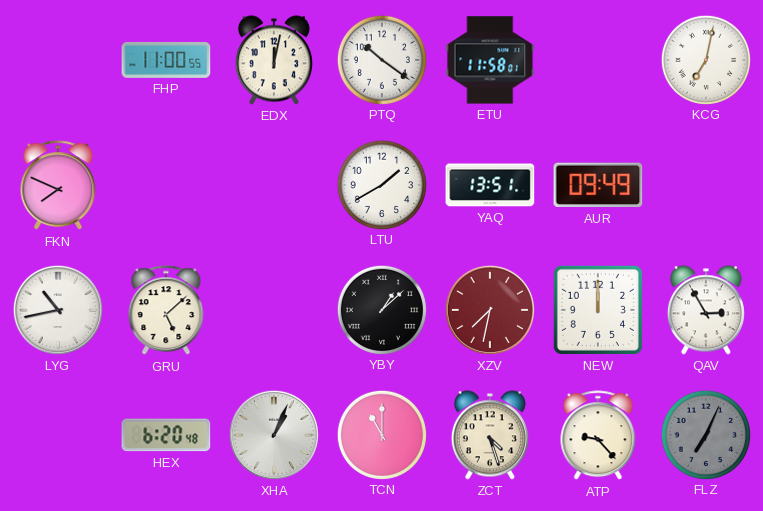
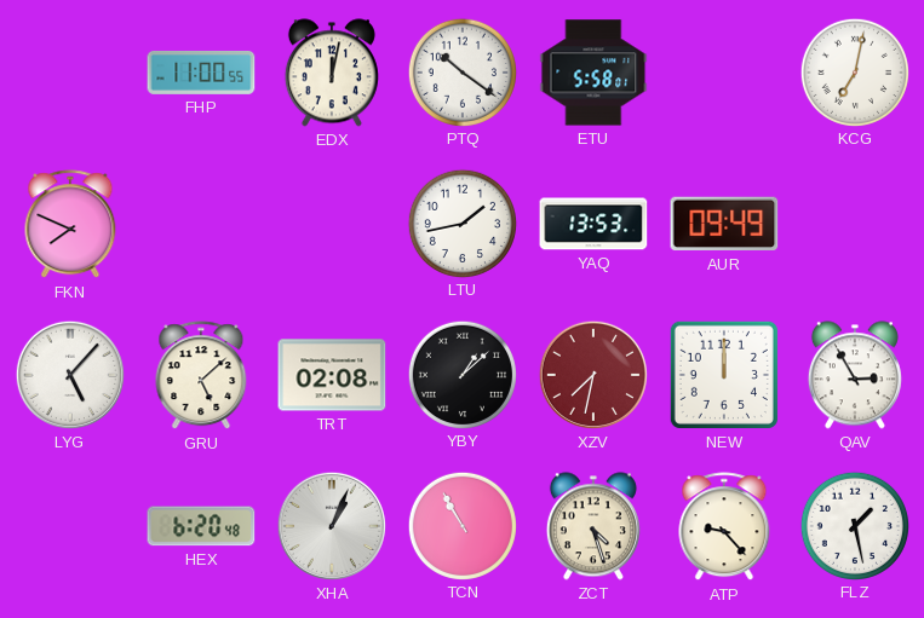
ETU: 11:58 -> 5:58
LTU: 1:40 -> 1:43
YAQ: 13:51 -> 13:53
LYG: 10:43 -> 5:07
TRT: none -> 02:08
TCN: 11:00 -> 10:55
FLZ: 7:04 -> 1:28
FLZ dial: grey -> white
